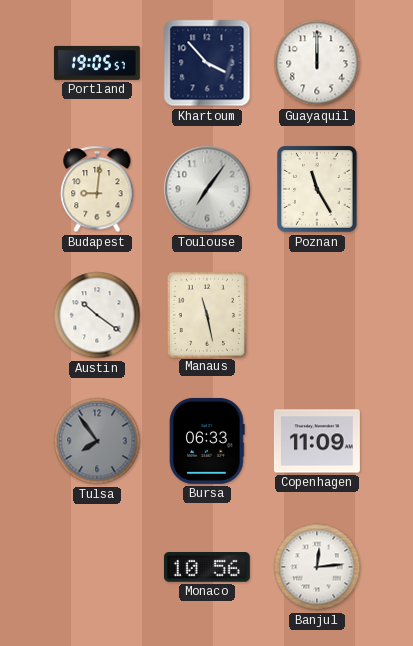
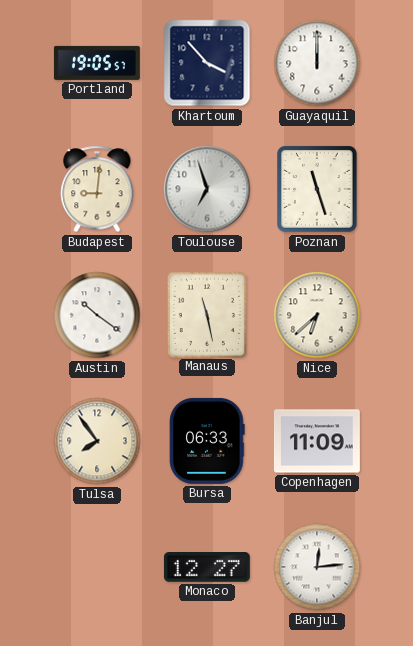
Toulouse: 7:06 -> 6:57
Poznan: 11:25 -> 11:27
Nice: none -> 6:38
Tulsa dial: grey -> cream
Monaco: 10:56 -> 12:27
